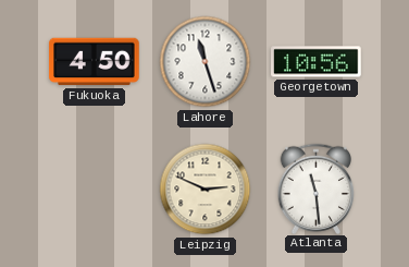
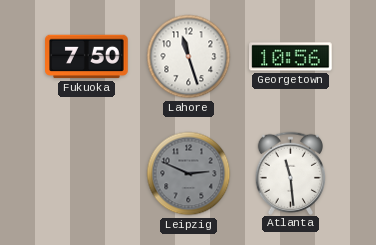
Fukuoka: 4:50 -> 7:50
Leipzig dial: cream -> grey
